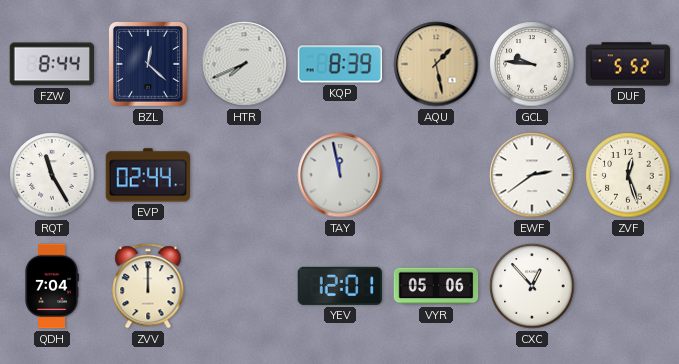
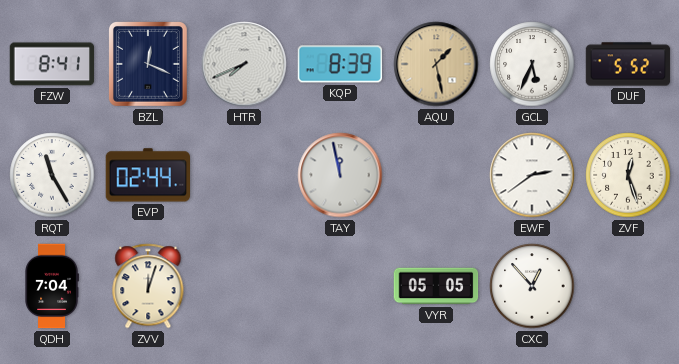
FZW: 8:44 -> 8:41
BZL: 12:22 -> 12:19
GCL: 9:46 -> 5:34
ZVV: 12:00 -> 12:03
YEV: 12:01 -> none
VYR: 05:06 -> 05:05
